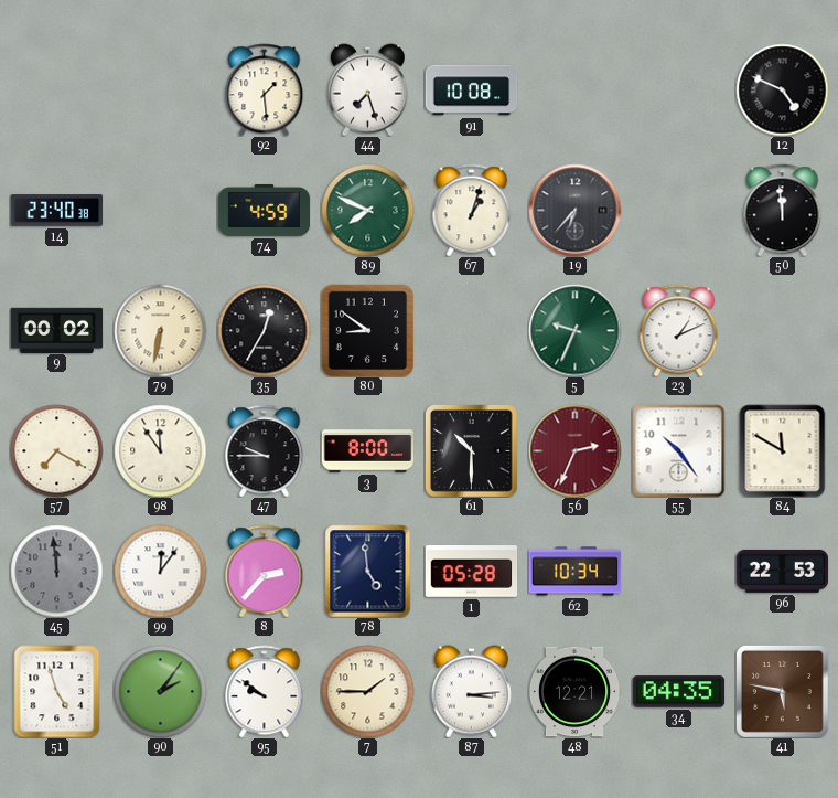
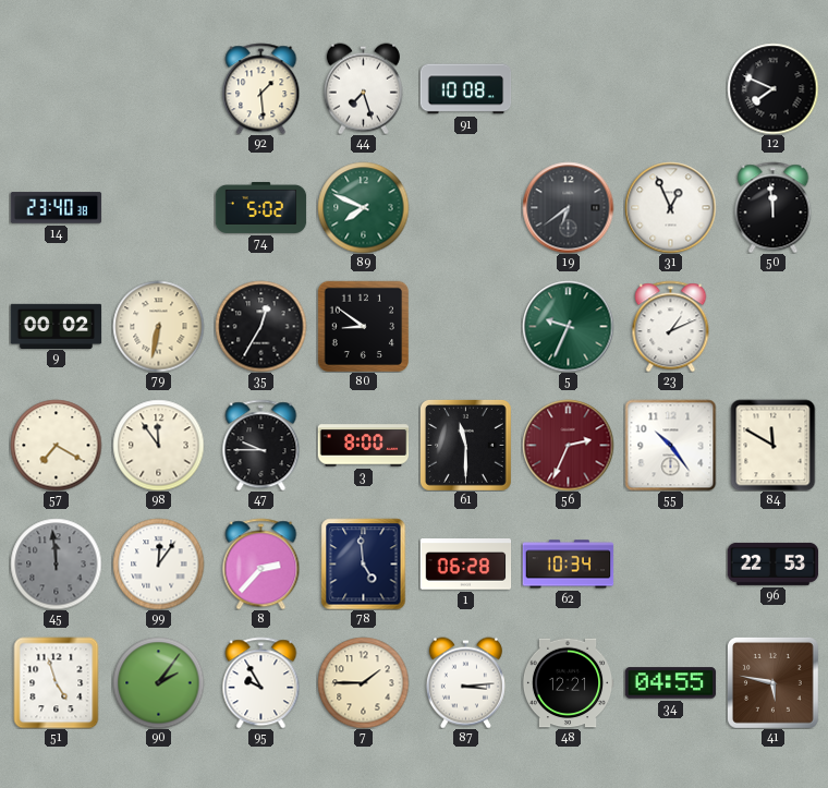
12: 4:49 -> 7:49
74: 4:59 -> 5:02
67: 1:03 -> none
19: 6:37 -> 6:39
31: none -> 12:56
61: 10:30 -> 11:30
1: 05:28 -> 06:28
95: 9:51 -> 9:55
34: 04:35 -> 04:55
